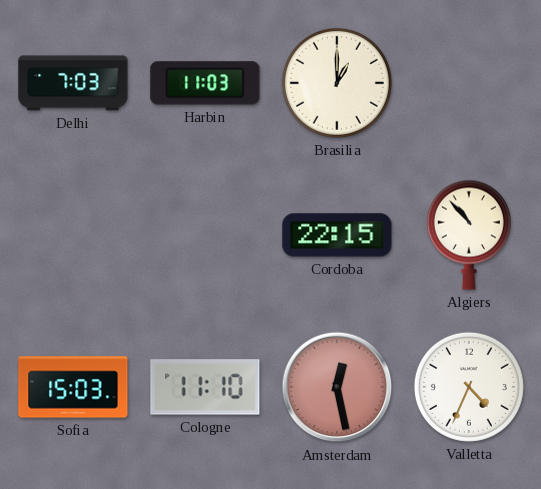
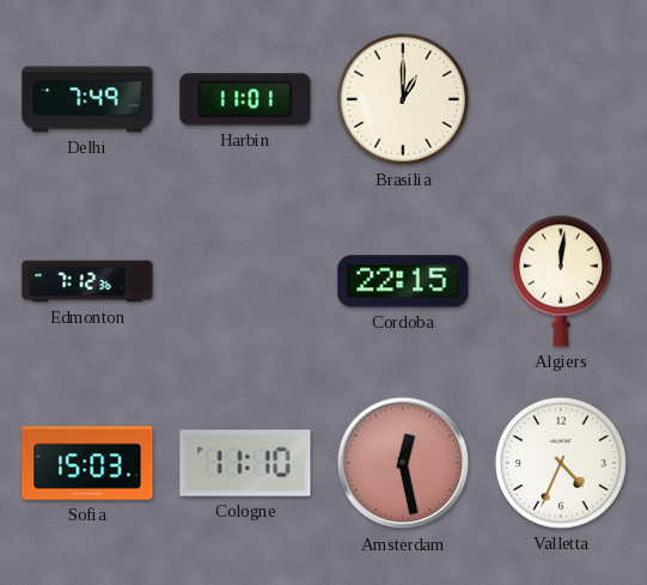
Delhi: 7:03 -> 7:49
Harbin: 11:03 -> 11:01
Edmonton: none -> 7:12
Algiers: 10:53 -> 12:01
